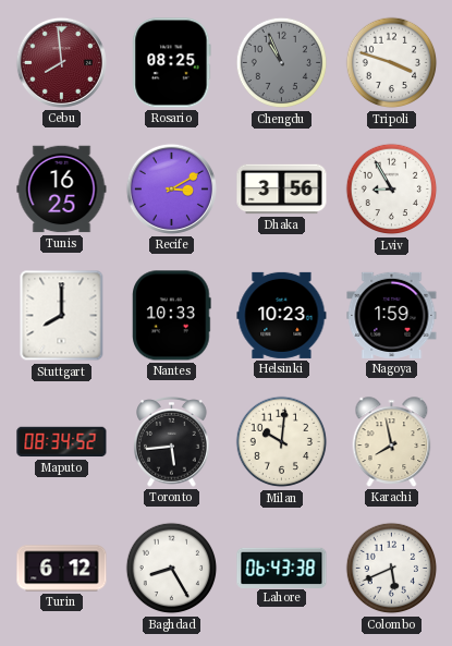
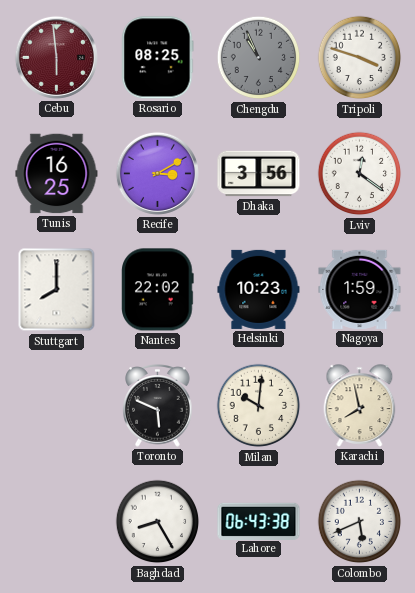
Cebu: 7:59 -> 5:59
Lviv: 8:55 -> 12:21
Nantes: 10:33 -> 22:02
Maputo: 08:34 -> none
Toronto: 5:44 -> 5:49
Turin: 6:12 -> none
